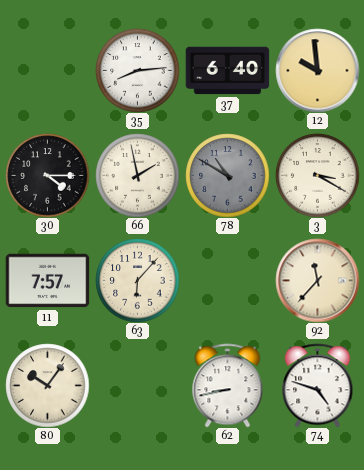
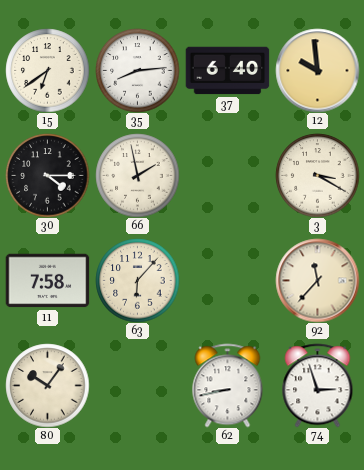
15: none -> 6:39
78: 10:50 -> none
11: 7:57 -> 7:58
74: 4:48 -> 2:57
